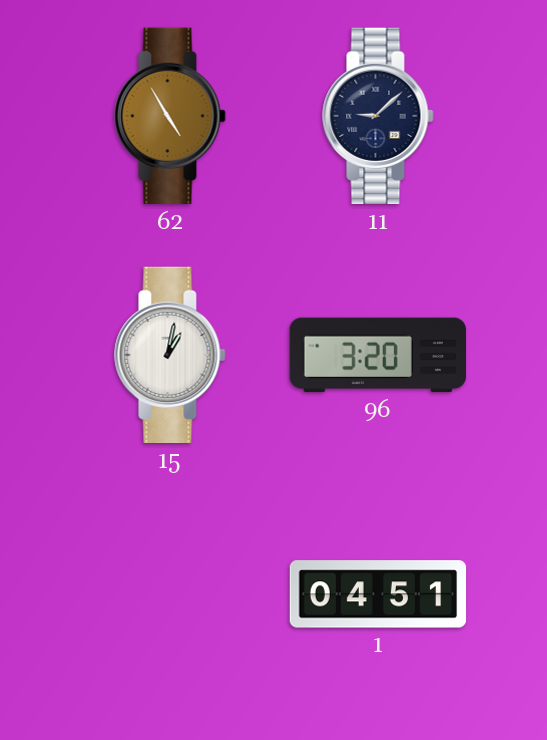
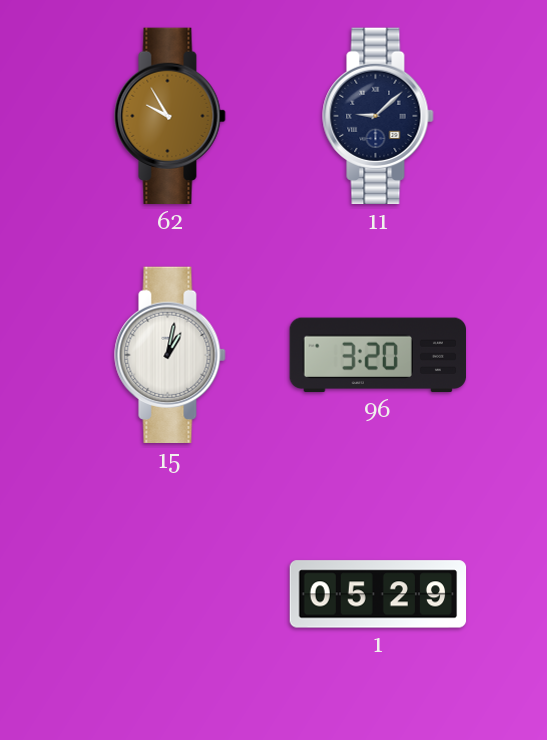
62: 4:55 -> 9:55
1: 04:51 -> 05:29
